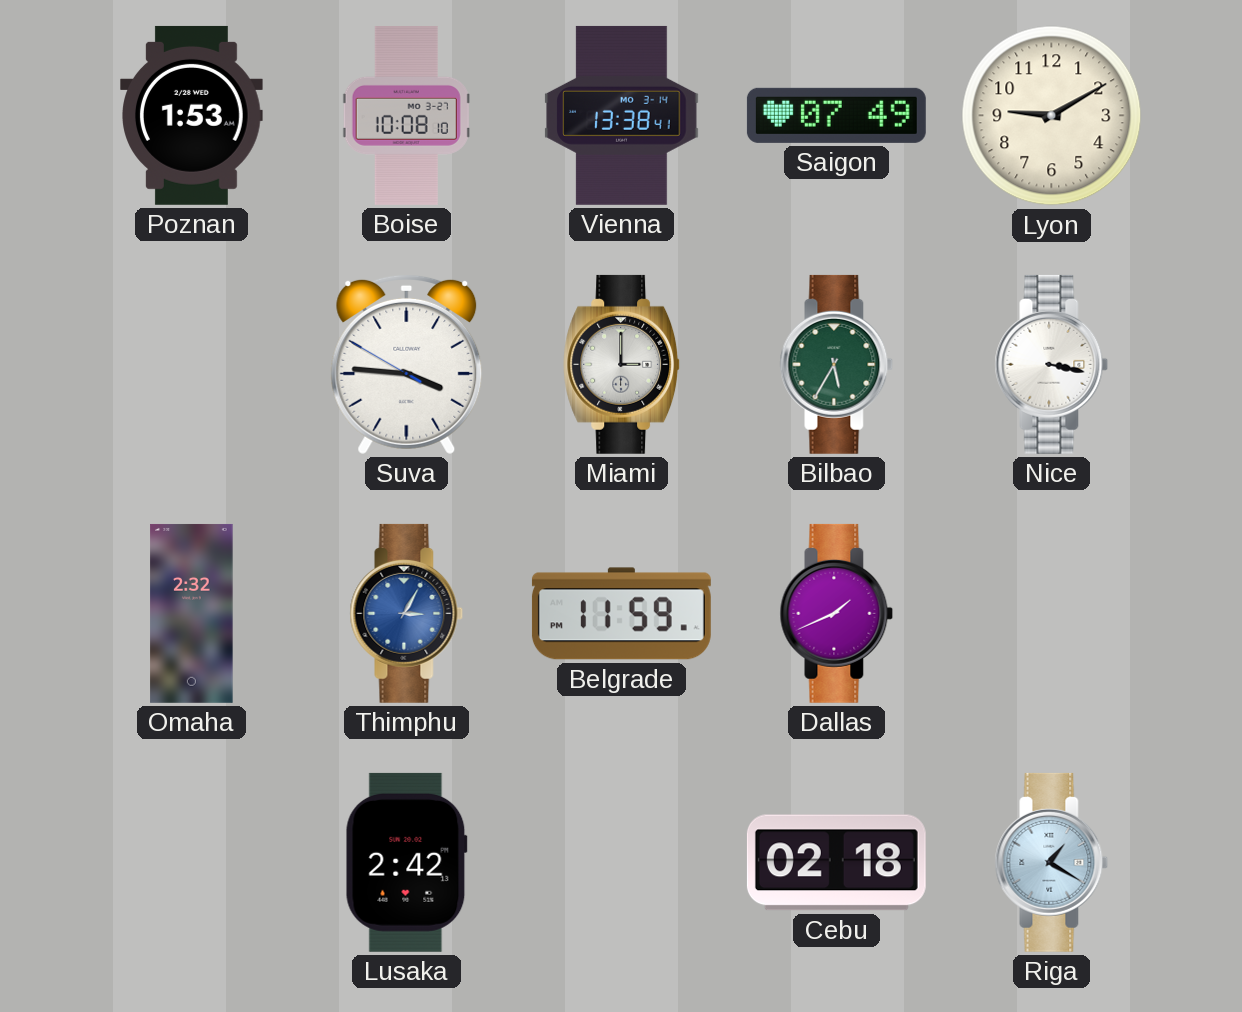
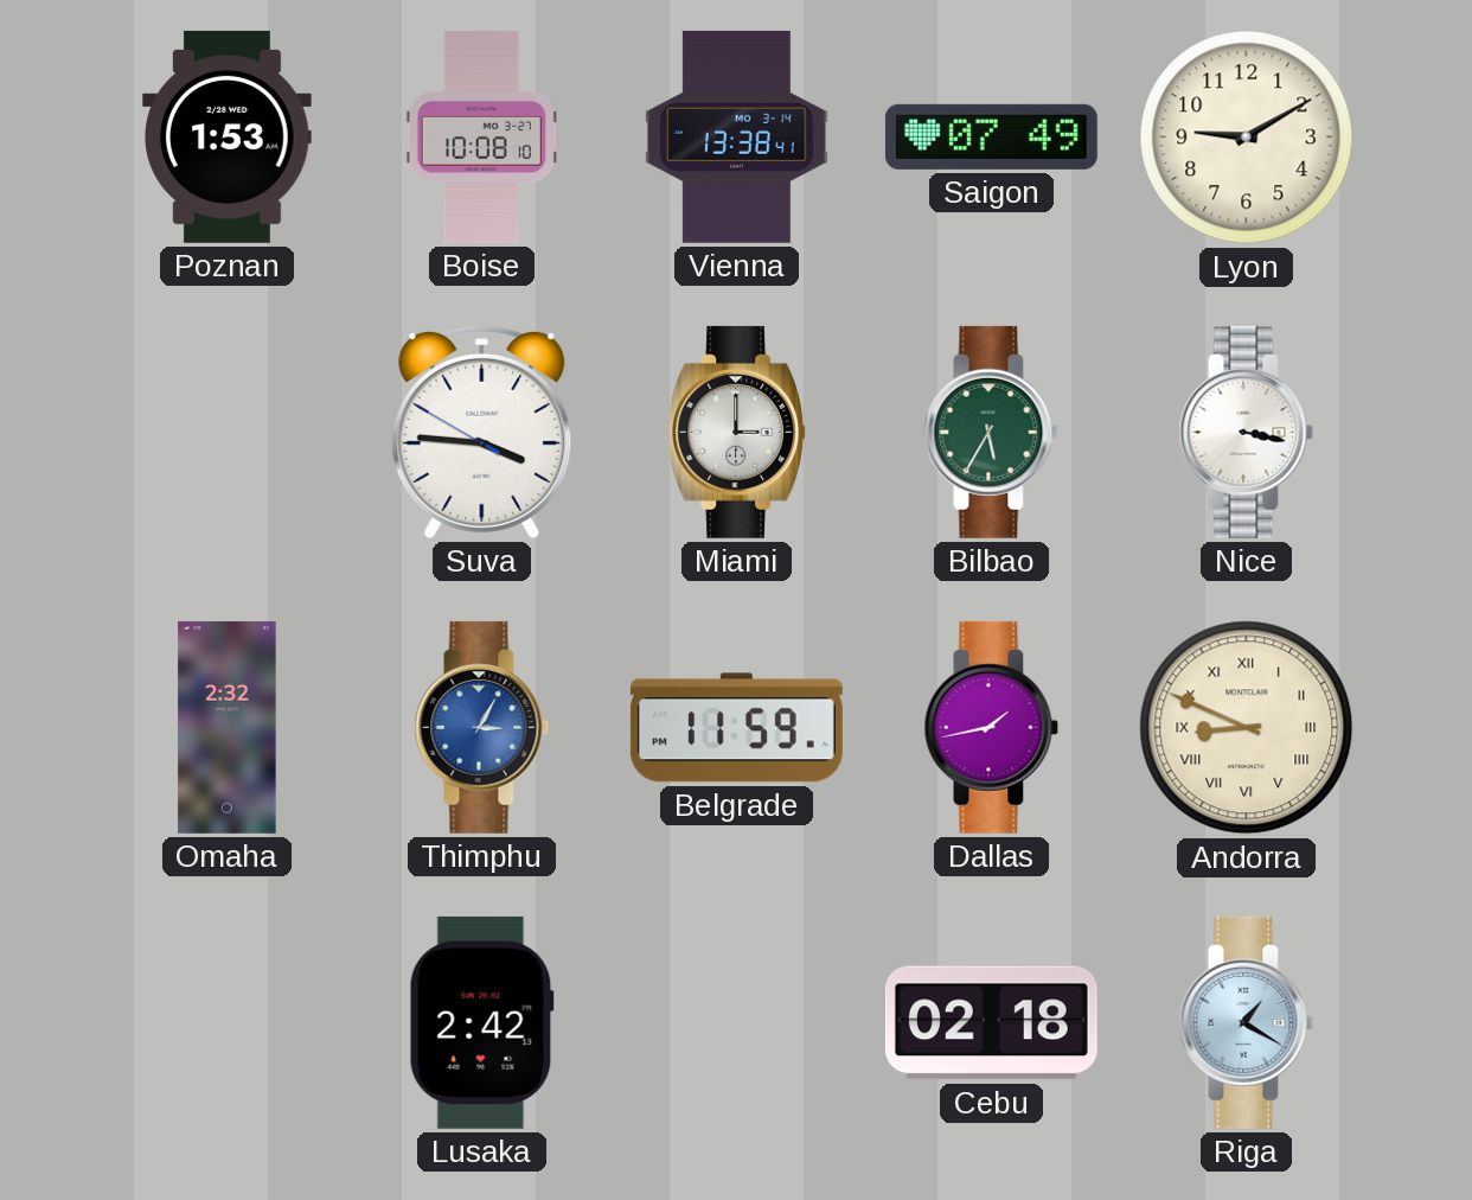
Dallas: 1:41 -> 1:43
Andorra: none -> 8:49
